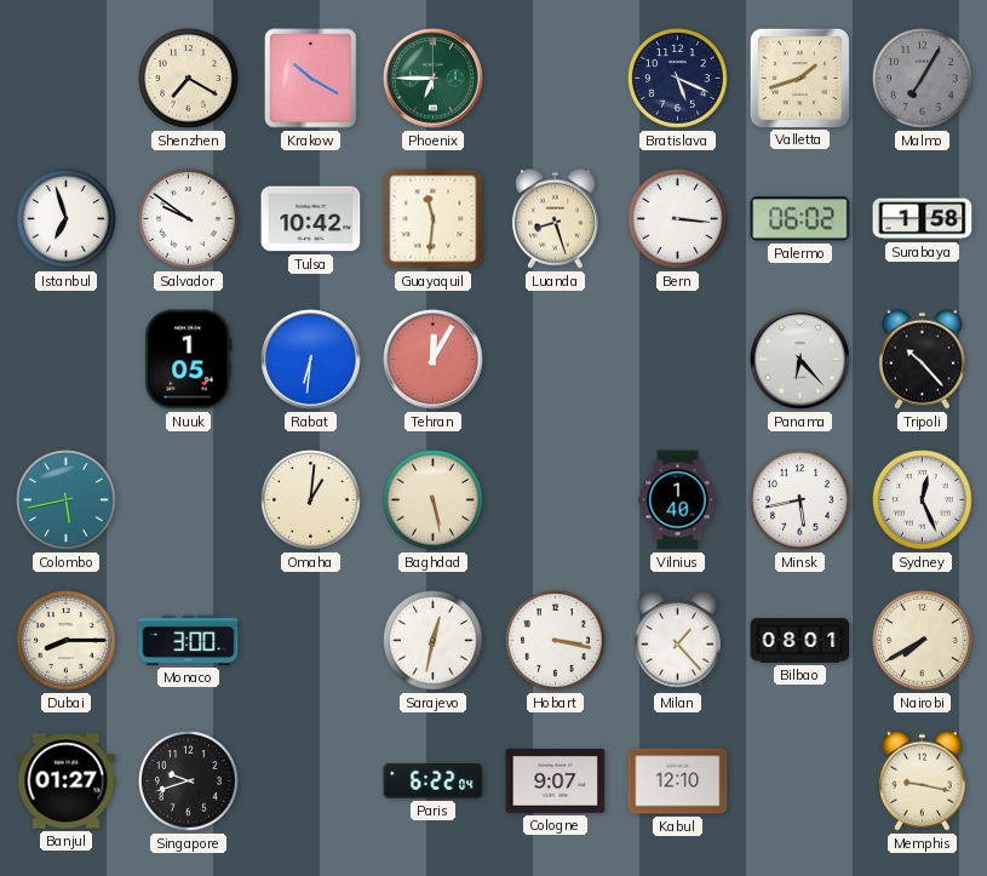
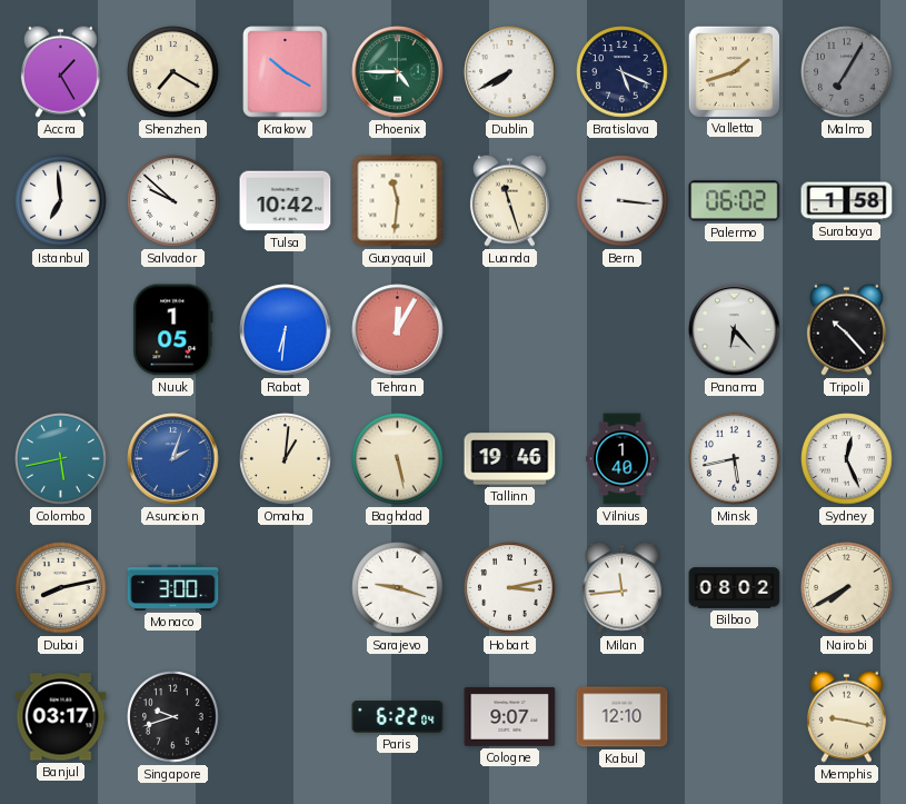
Accra: none -> 1:25
Phoenix: 6:45 -> 4:45
Dublin: none -> 7:40
Istanbul: 6:57 -> 6:59
Salvador: 9:51 -> 9:52
Luanda: 8:27 -> 11:27
Asuncion: none -> 2:03
Tallinn: none -> 19:46
Dubai: 8:15 -> 8:13
Sarajevo: 12:32 -> 9:18
Hobart: 3:17 -> 3:13
Milan: 1:23 -> 11:44
Bilbao: 08:01 -> 08:02
Banjul: 01:27 -> 03:17
